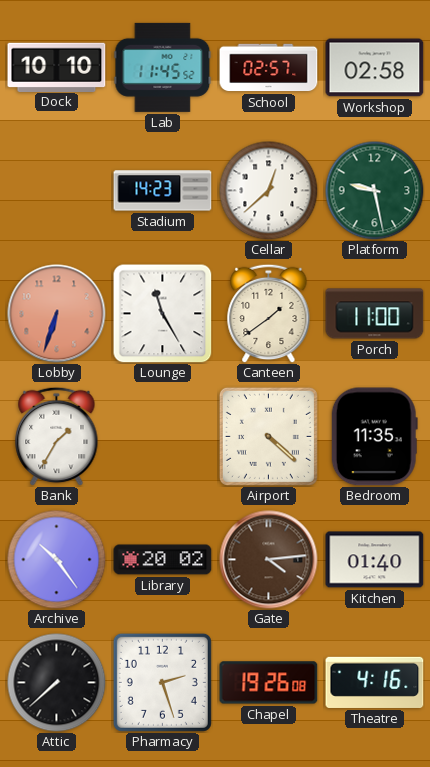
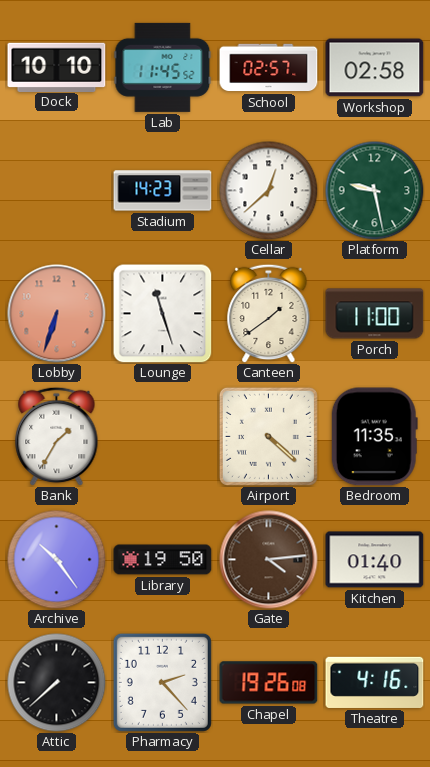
Lounge: 11:25 -> 11:27
Library: 20:02 -> 19:50
Pharmacy: 2:27 -> 2:23
